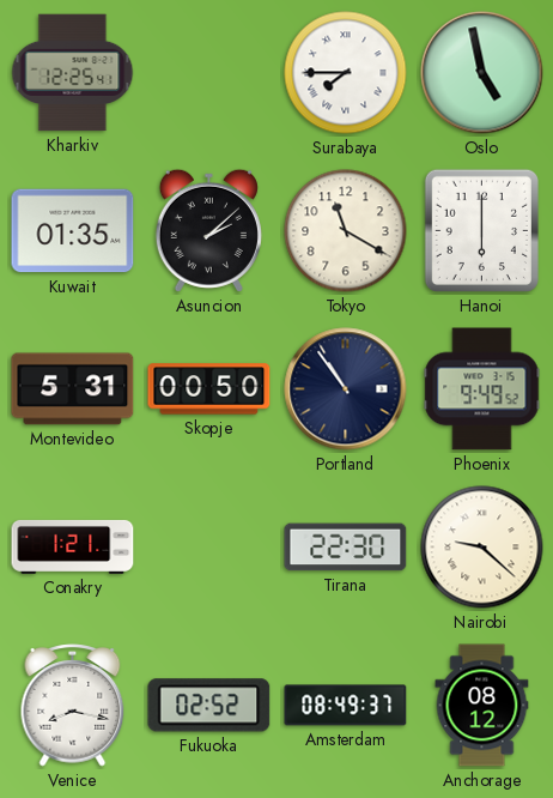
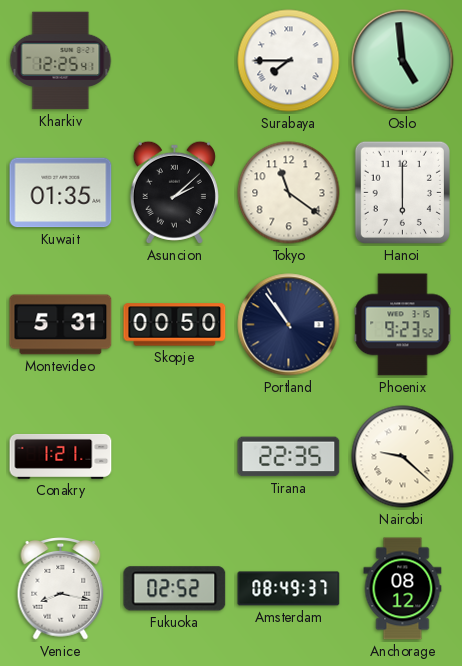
Oslo: 4:58 -> 4:59
Tokyo: 11:20 -> 11:21
Phoenix: 9:49 -> 9:23
Tirana: 22:30 -> 22:35
